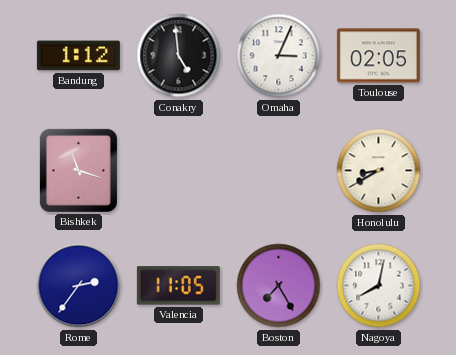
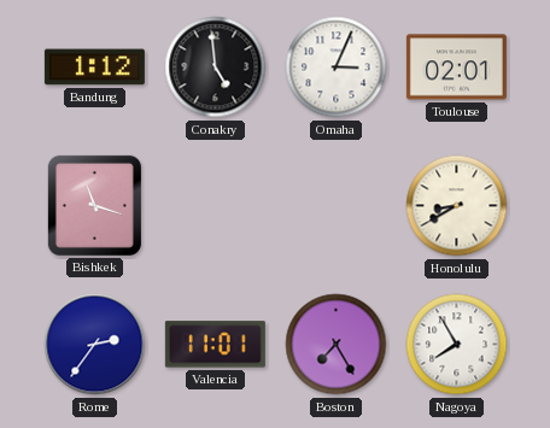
Toulouse: 02:05 -> 02:01
Valencia: 11:05 -> 11:01
Nagoya: 8:02 -> 7:55
